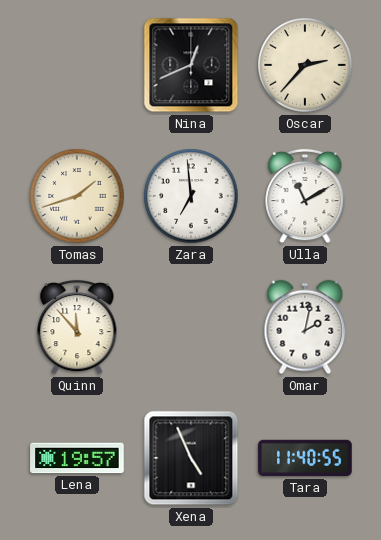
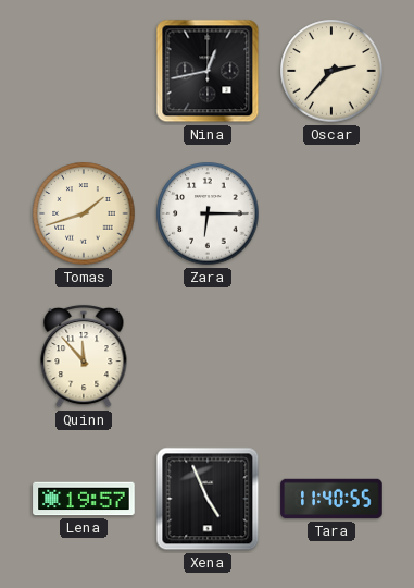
Nina: 12:41 -> 12:43
Zara: 6:59 -> 6:15
Ulla: 11:10 -> none
Omar: 2:02 -> none
